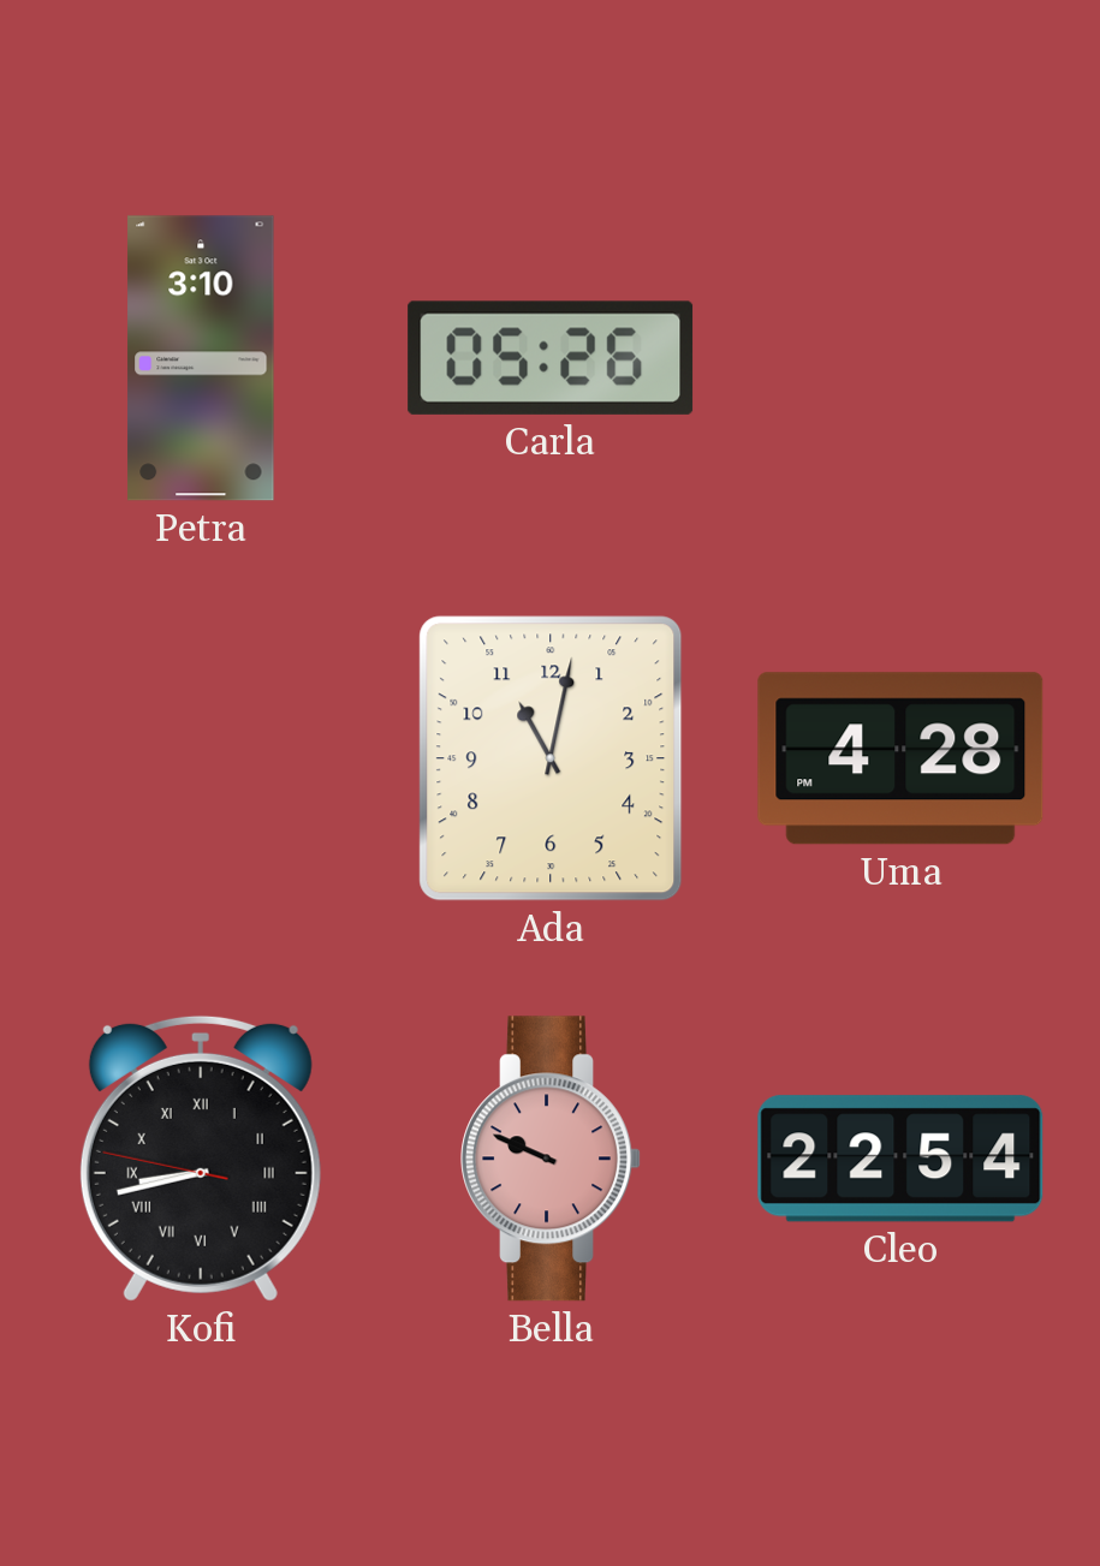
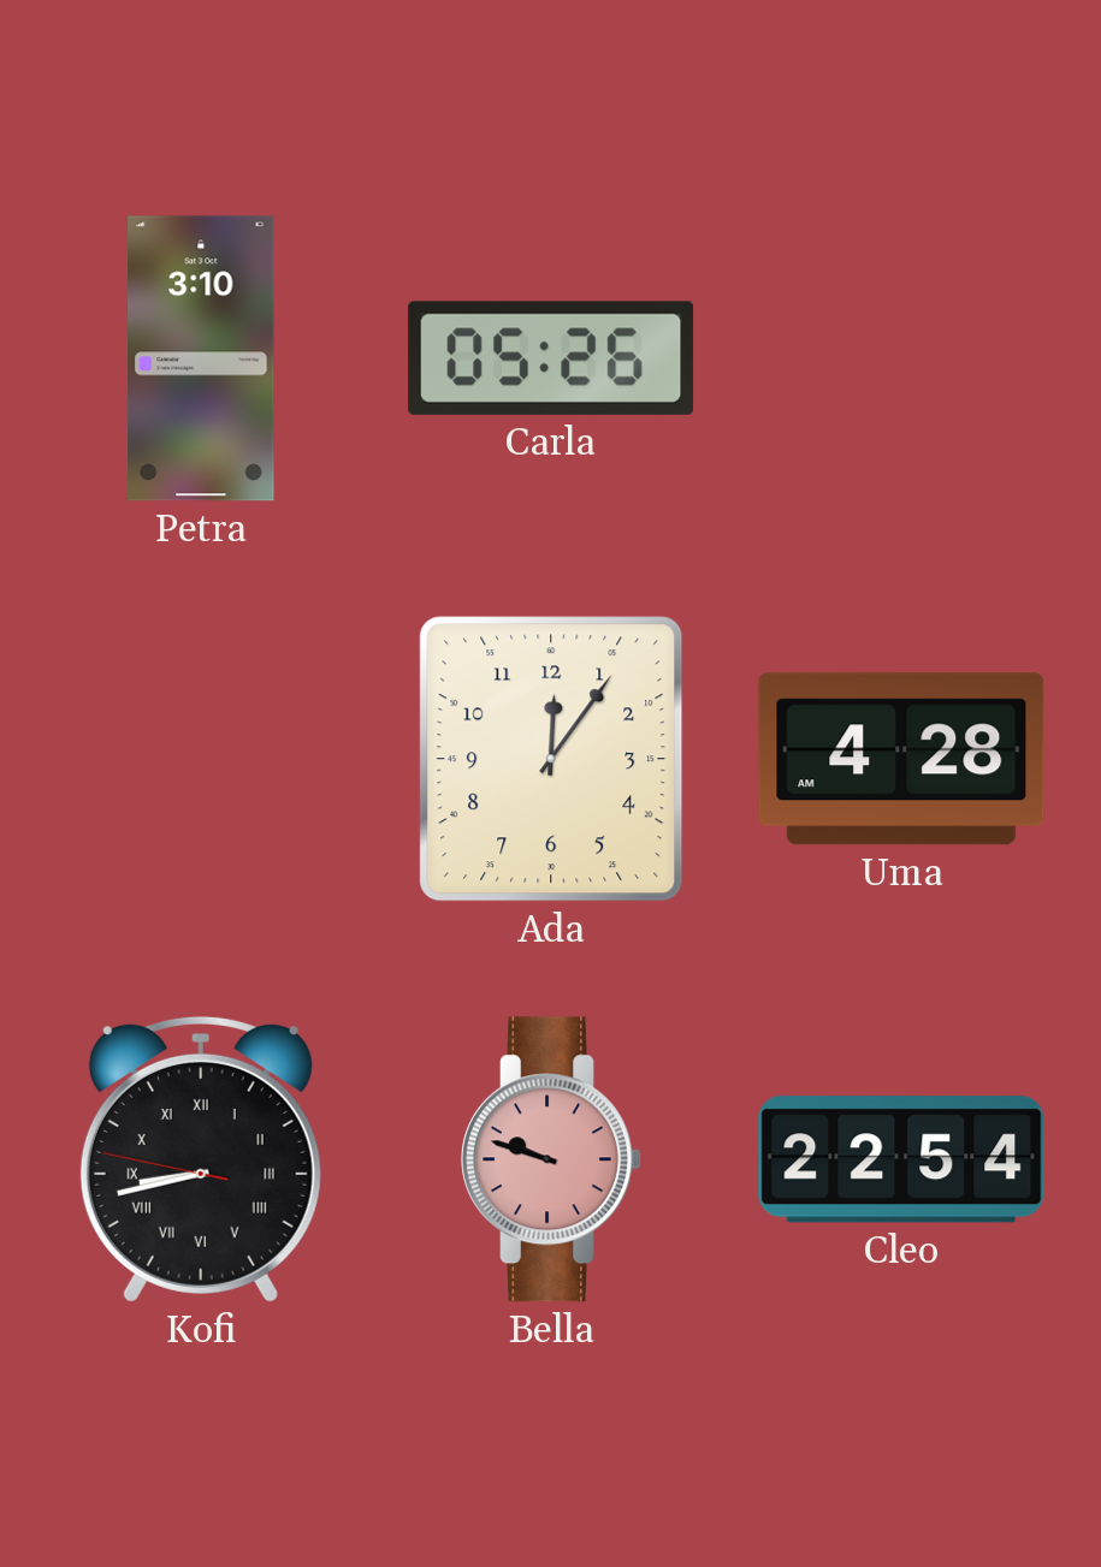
Ada: 11:02 -> 12:06
Uma: 4:28 PM -> 4:28 AM
Bella: 9:49 -> 9:48
